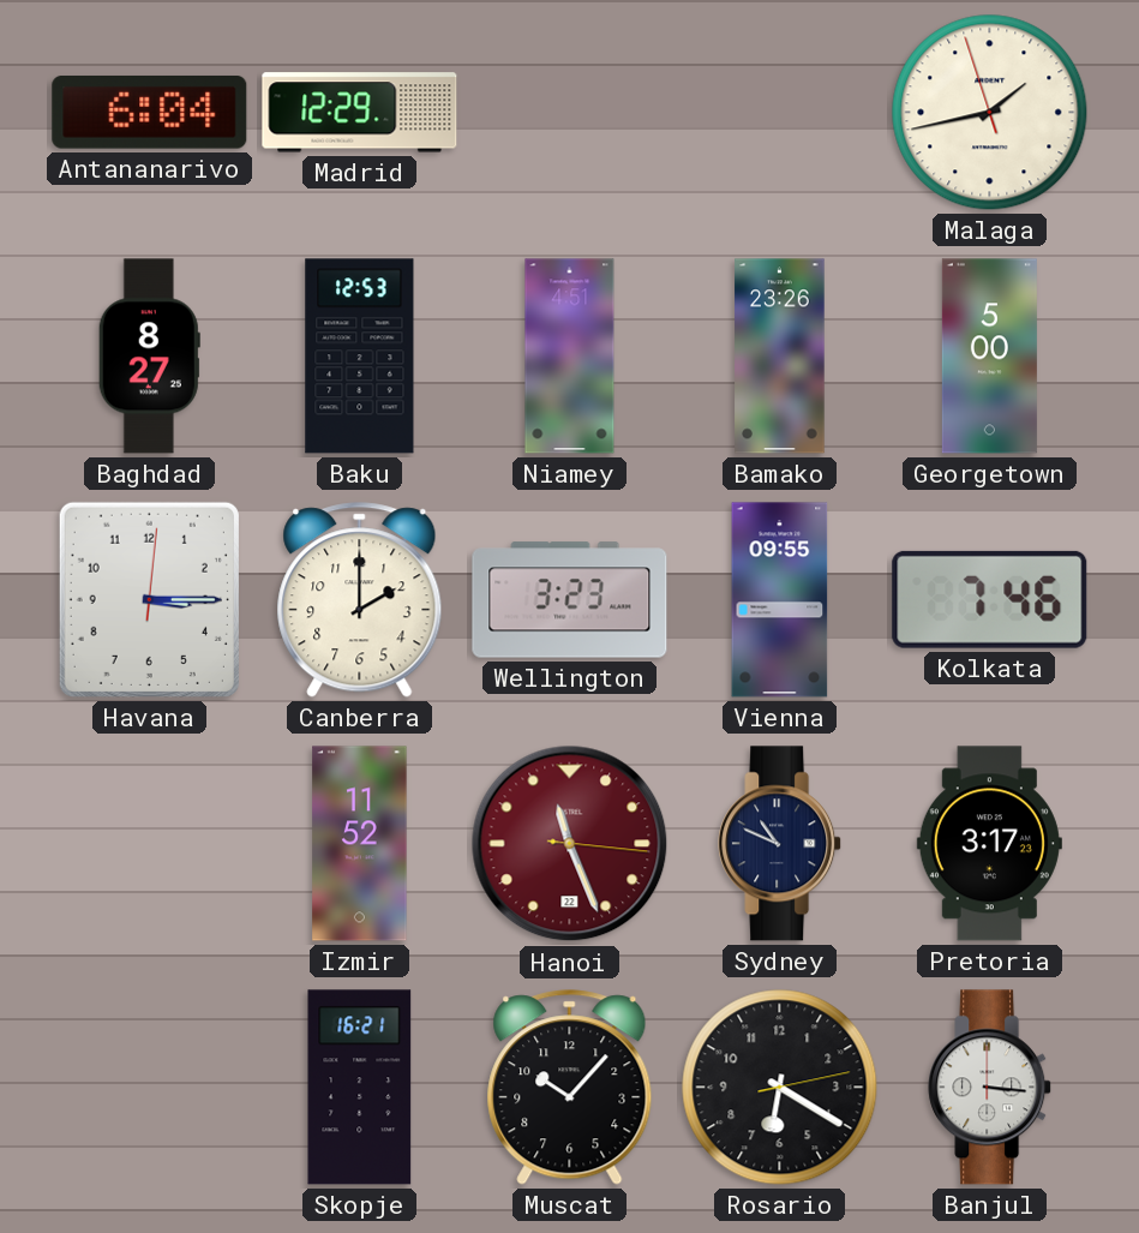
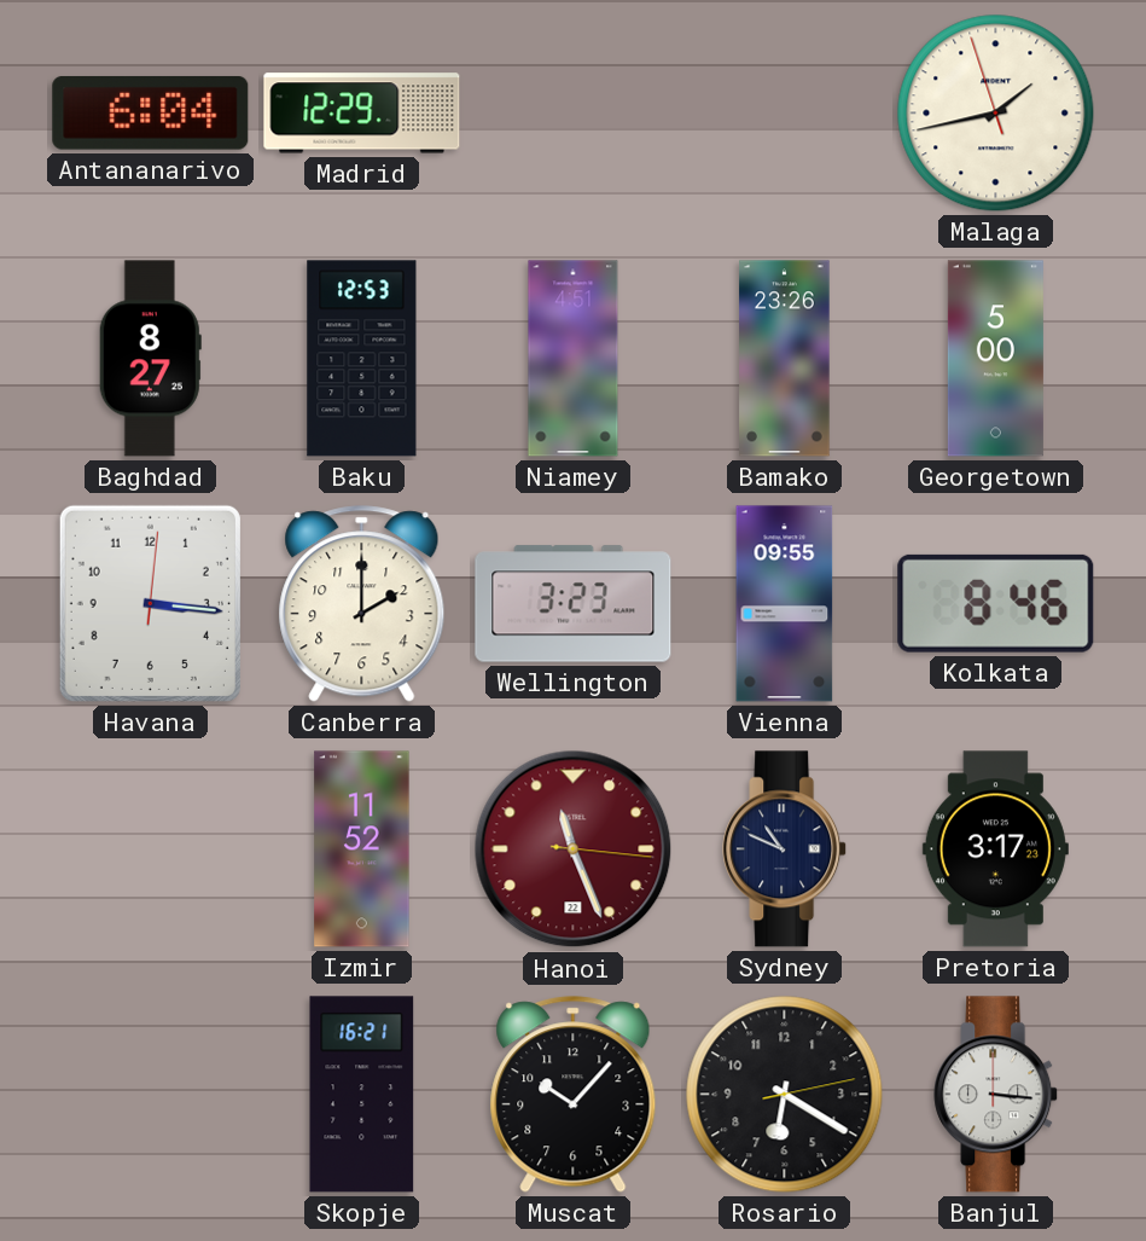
Havana: 3:15 -> 3:16
Kolkata: 7:46 -> 8:46
